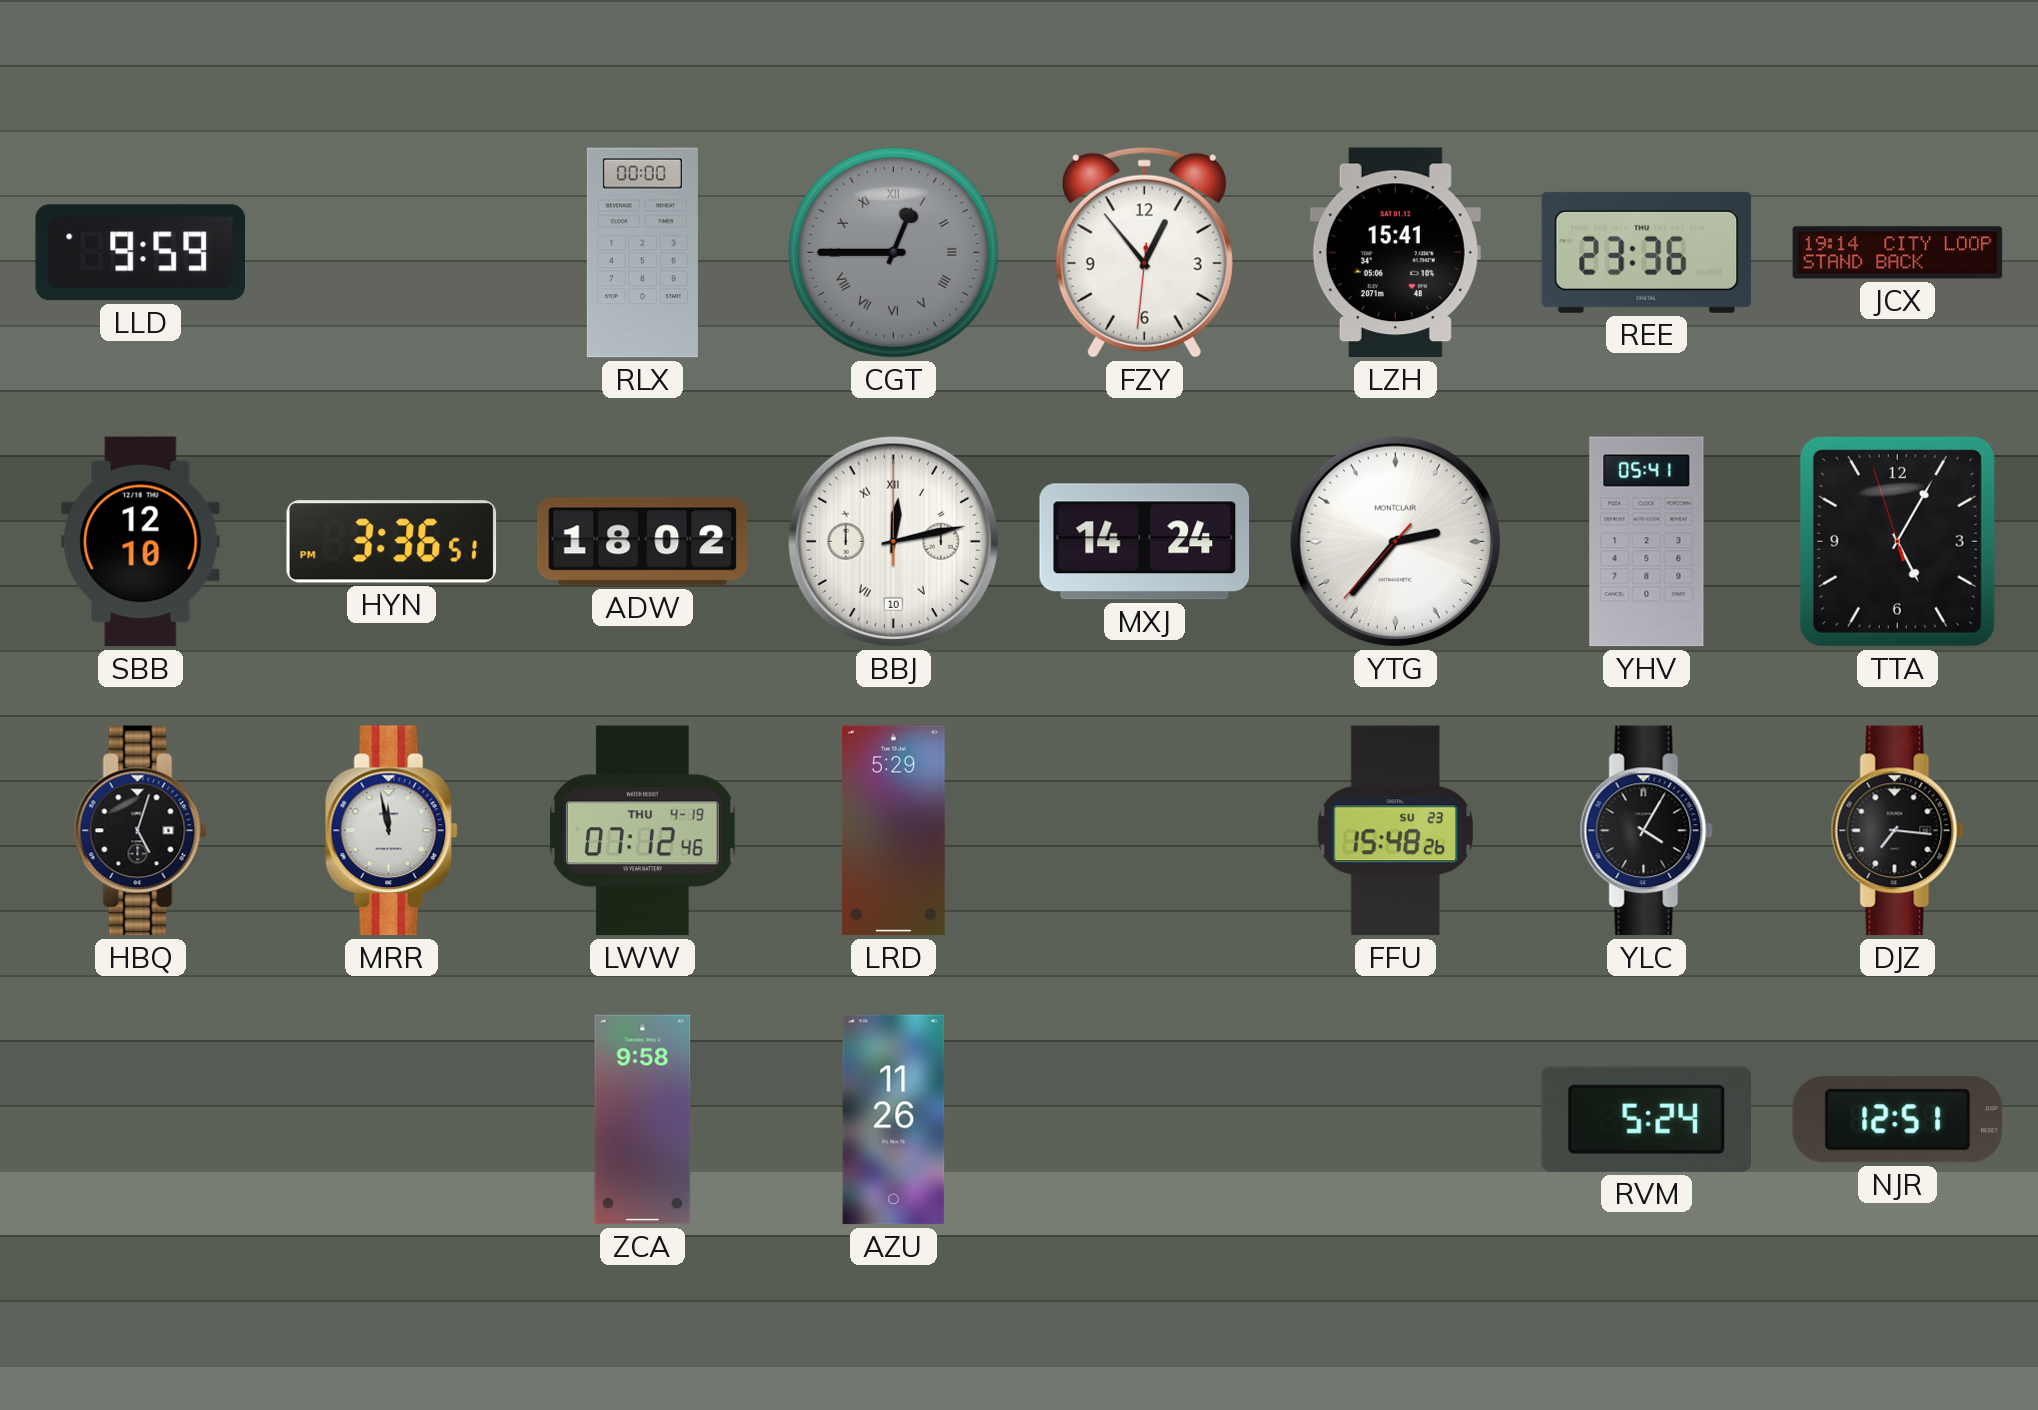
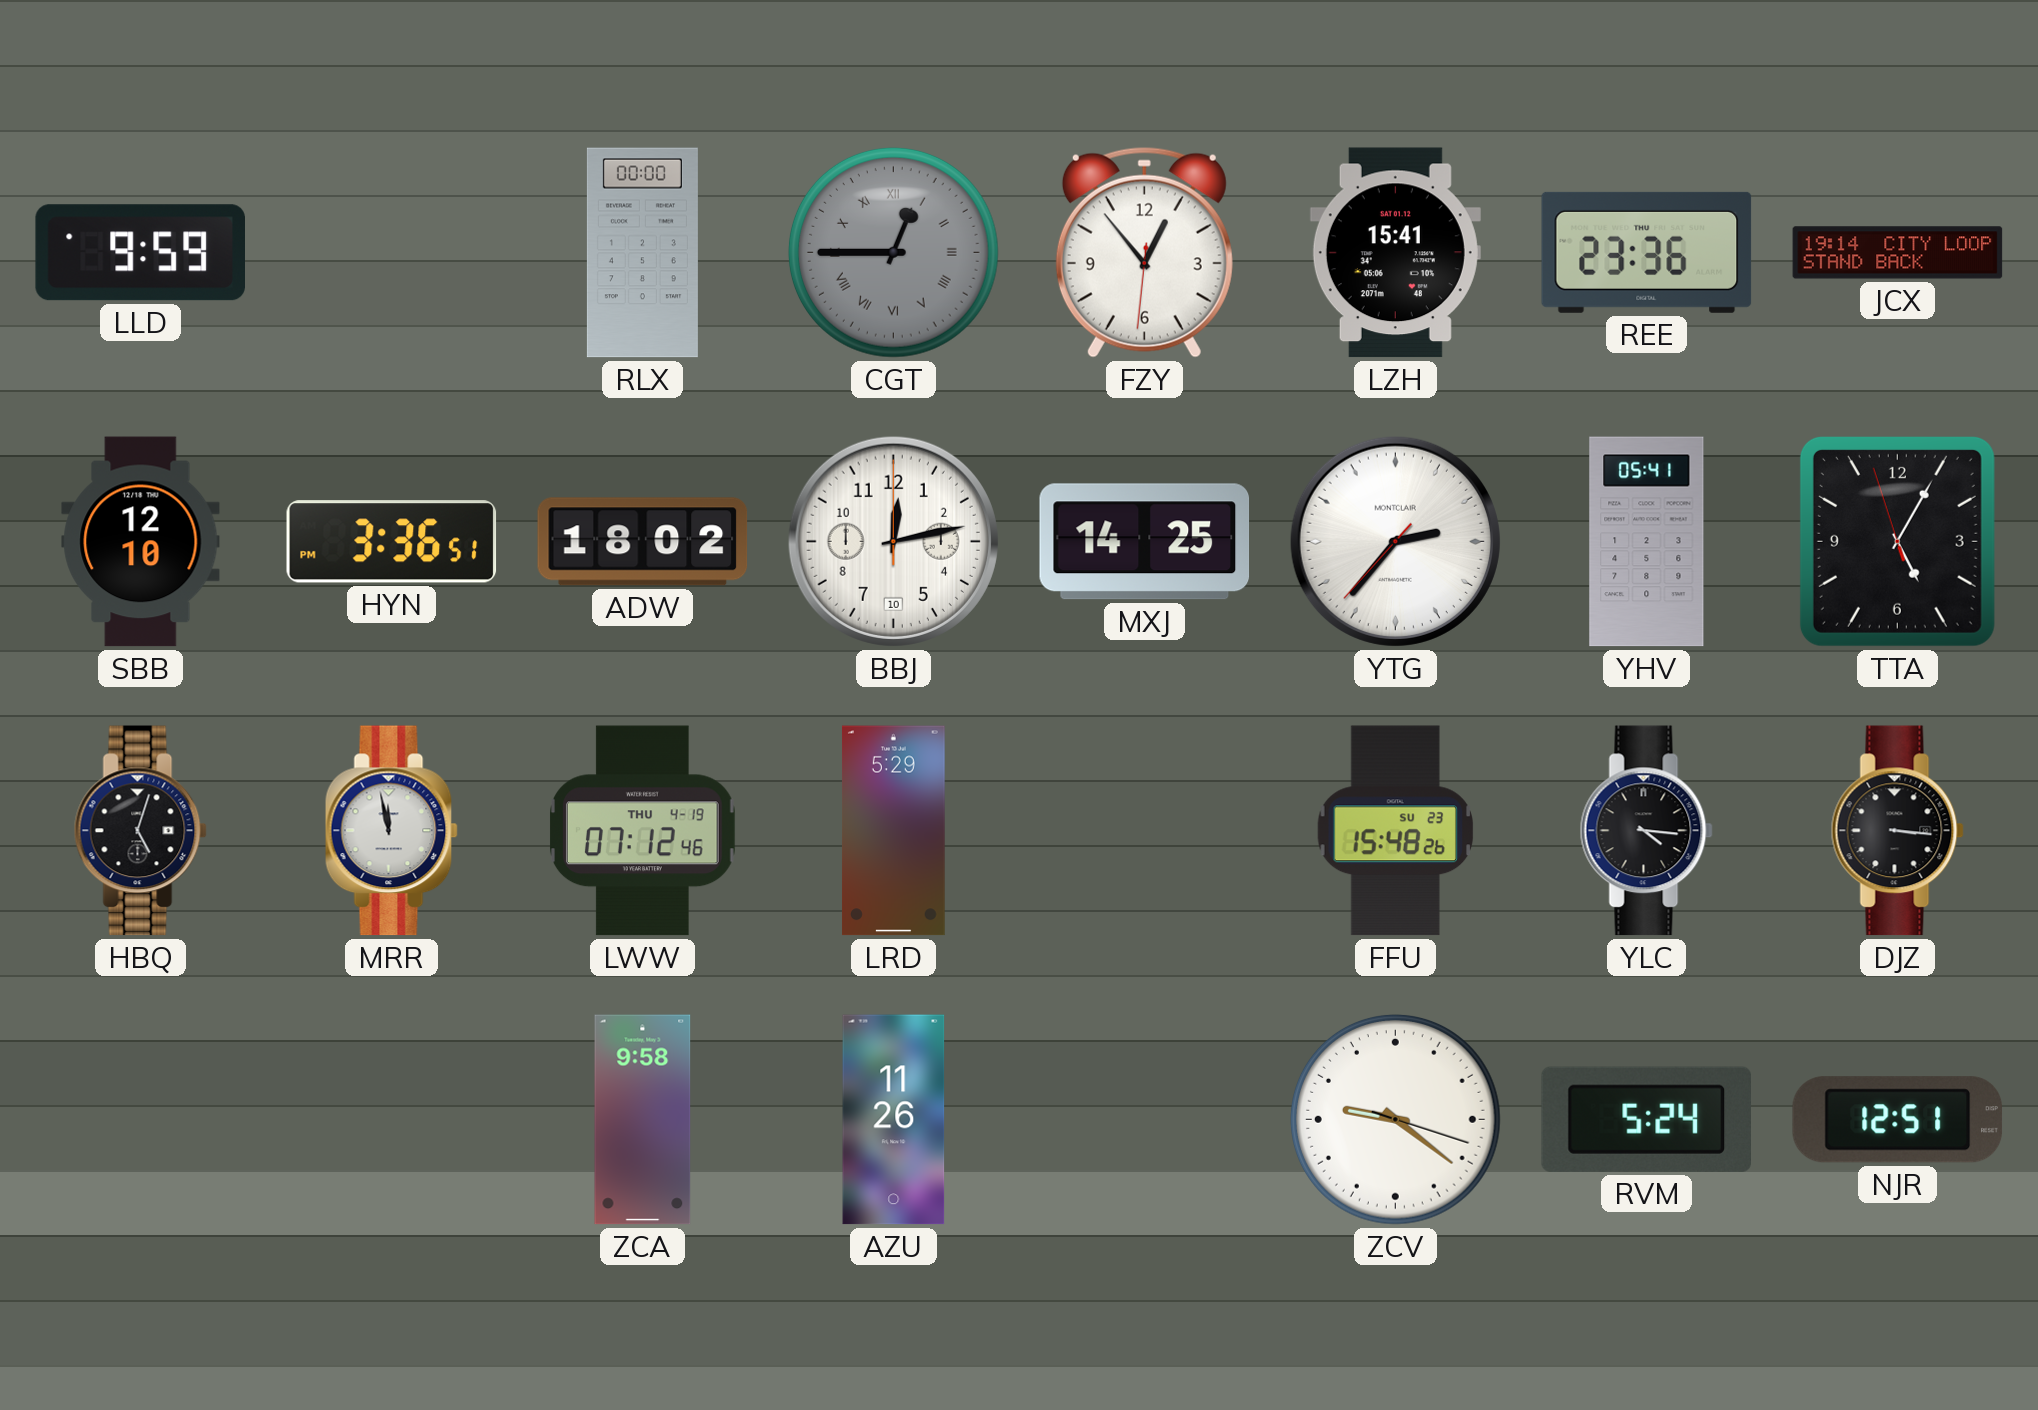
BBJ numerals: Roman -> Arabic
MXJ: 14:24 -> 14:25
YLC: 4:05 -> 4:16
DJZ: 7:16 -> 3:16
ZCV: none -> 9:21
